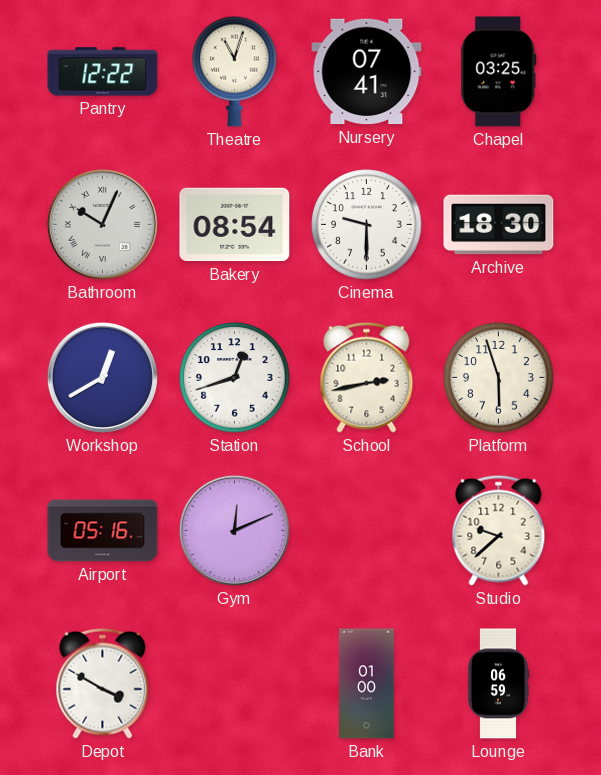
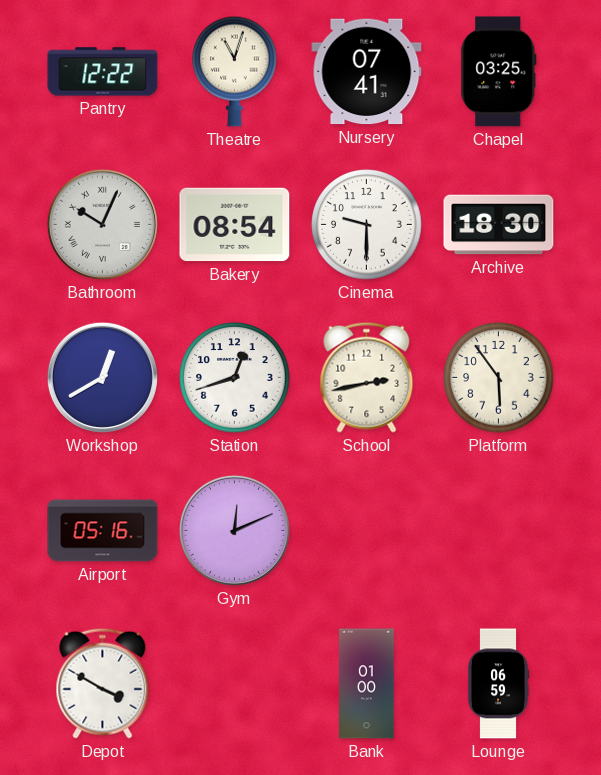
Platform: 5:57 -> 5:54
Studio: 9:38 -> none
